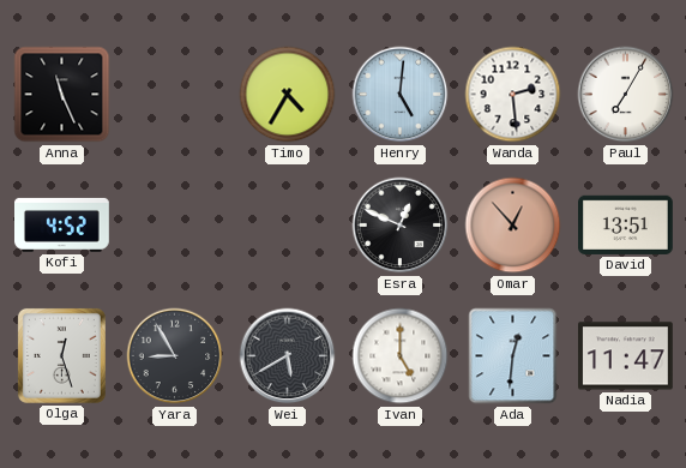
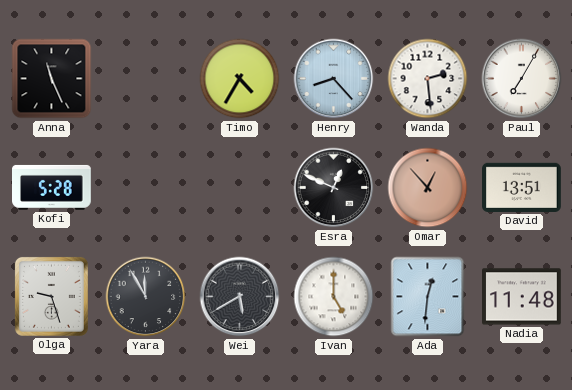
Henry: 5:01 -> 8:23
Kofi: 4:52 -> 5:28
Olga: 12:27 -> 9:27
Yara: 8:55 -> 11:55
Nadia: 11:47 -> 11:48
